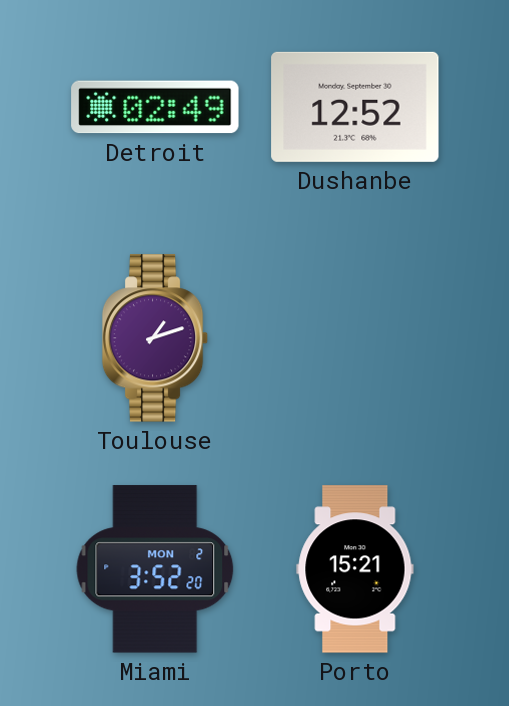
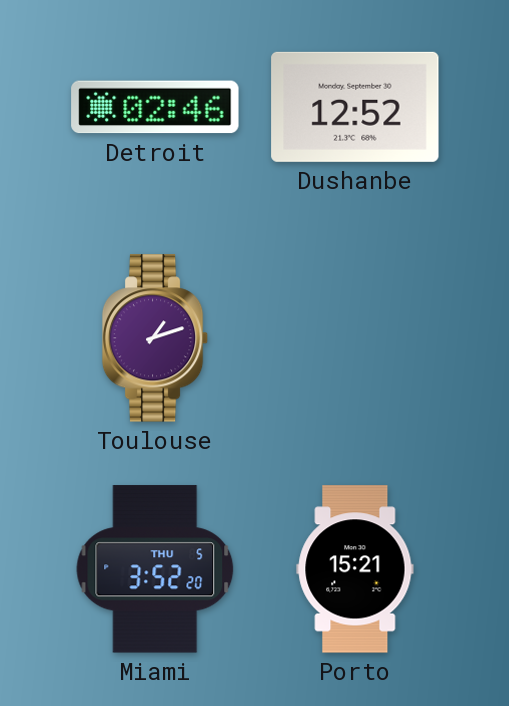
Detroit: 02:49 -> 02:46
Miami date: MON 2 -> THU 5
